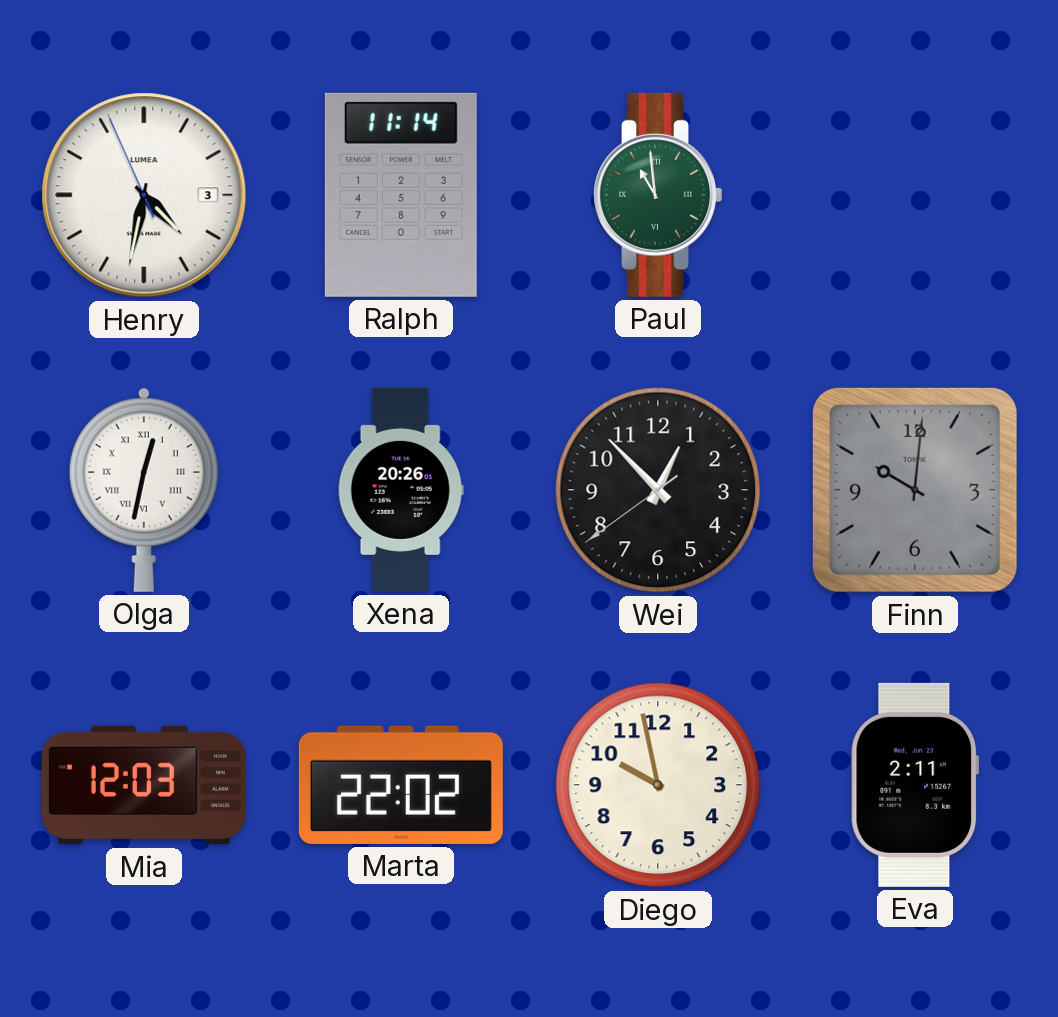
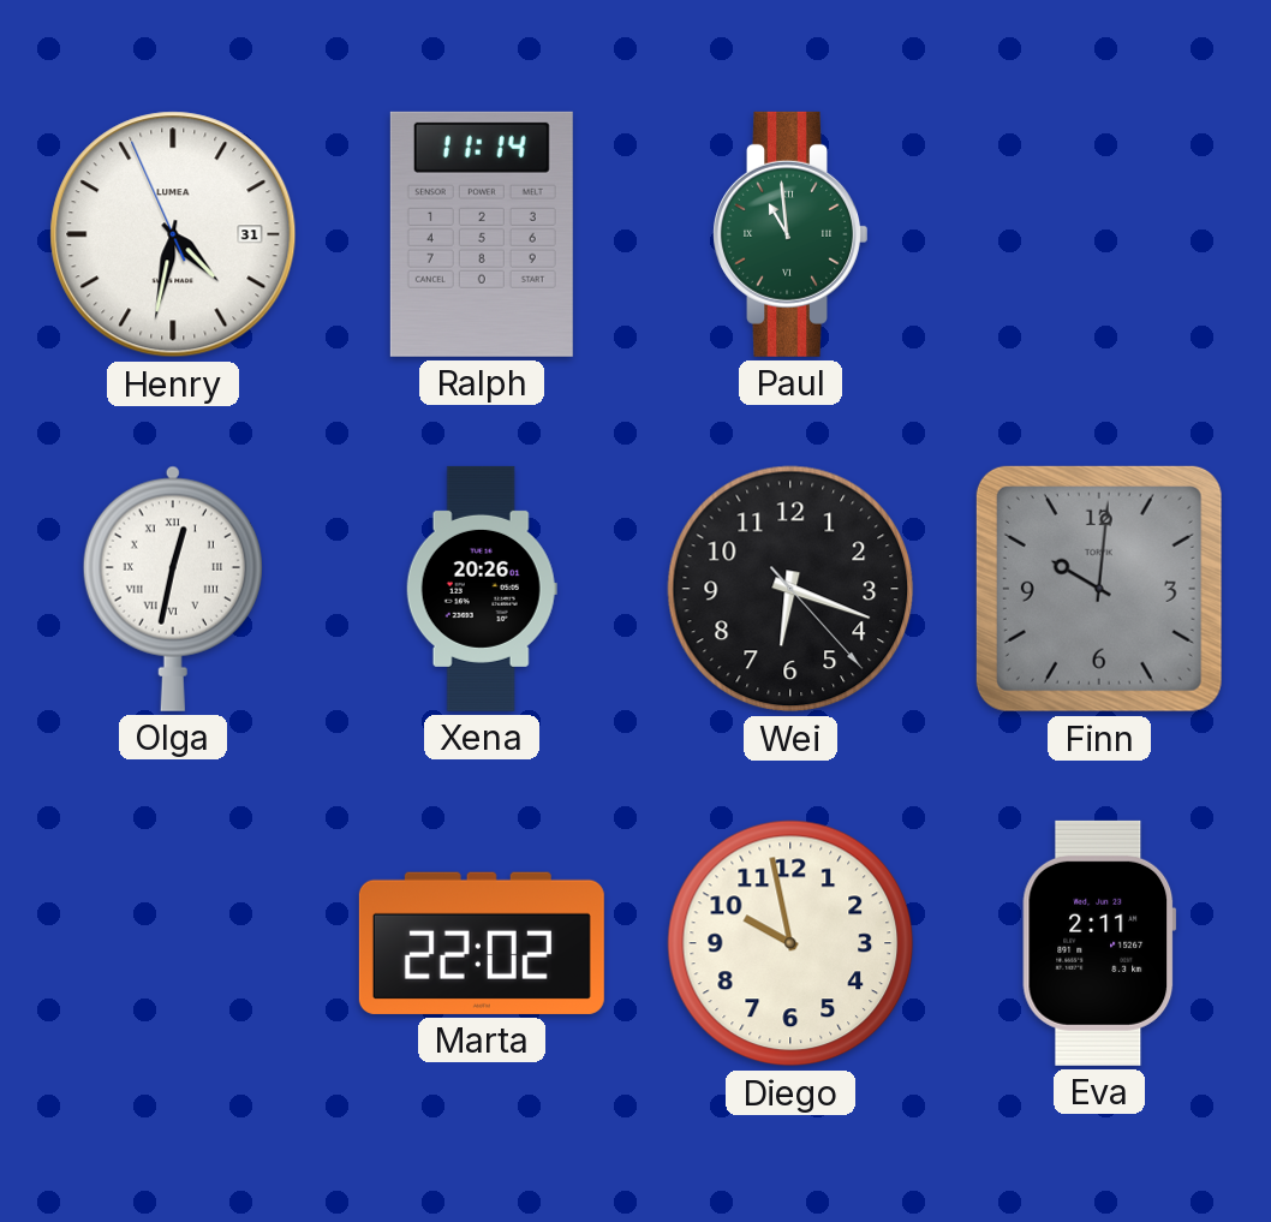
Henry date: 3 -> 31
Wei: 12:52 -> 6:18
Mia: 12:03 -> none
